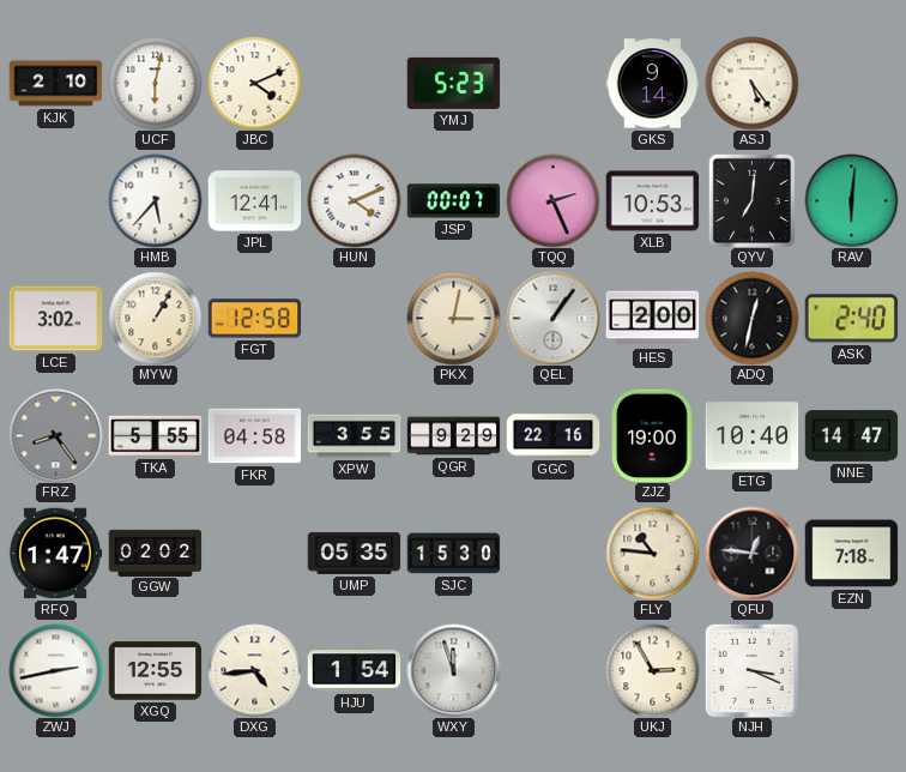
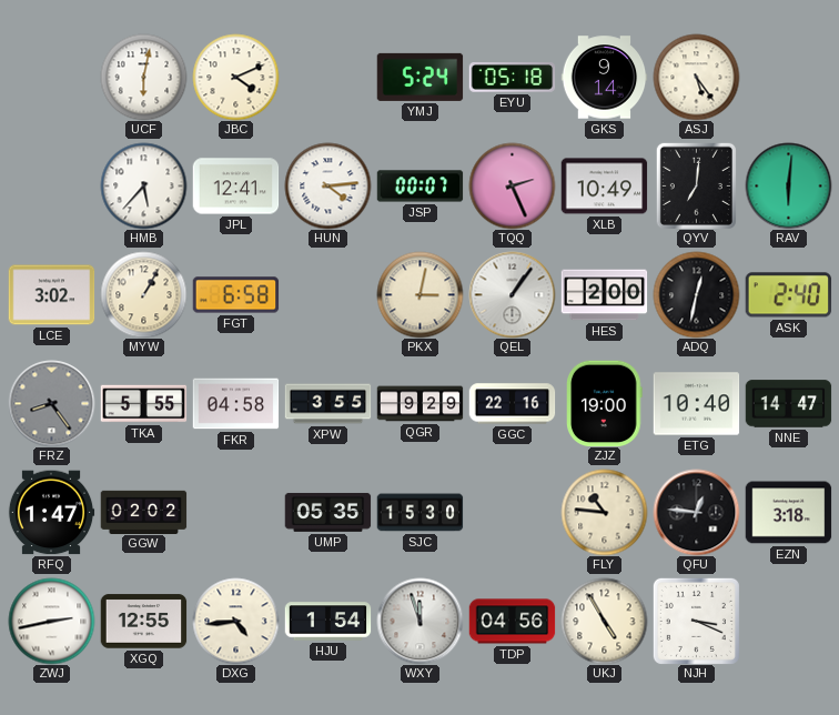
KJK: 2:10 -> none
YMJ: 5:23 -> 5:24
EYU: none -> 05:18
HUN: 4:11 -> 4:14
XLB: 10:53 -> 10:49
FGT: 12:58 -> 6:58
EZN: 7:18 -> 3:18
TDP: none -> 04:56
UKJ: 2:55 -> 4:55
